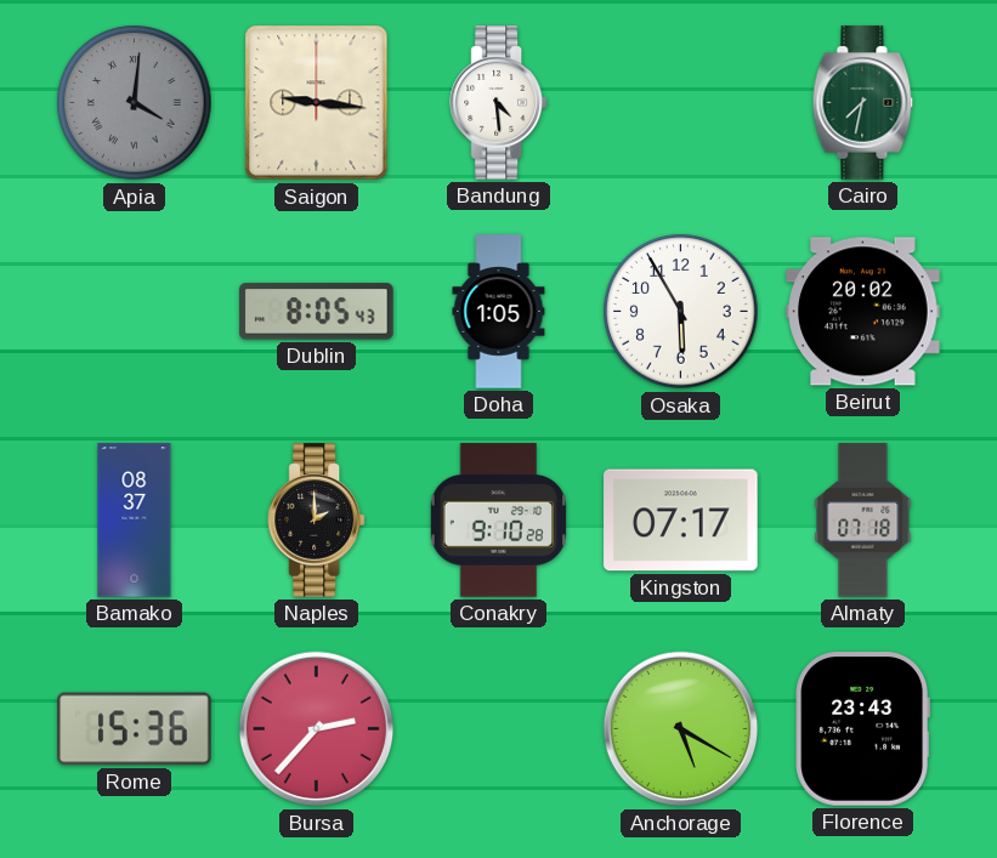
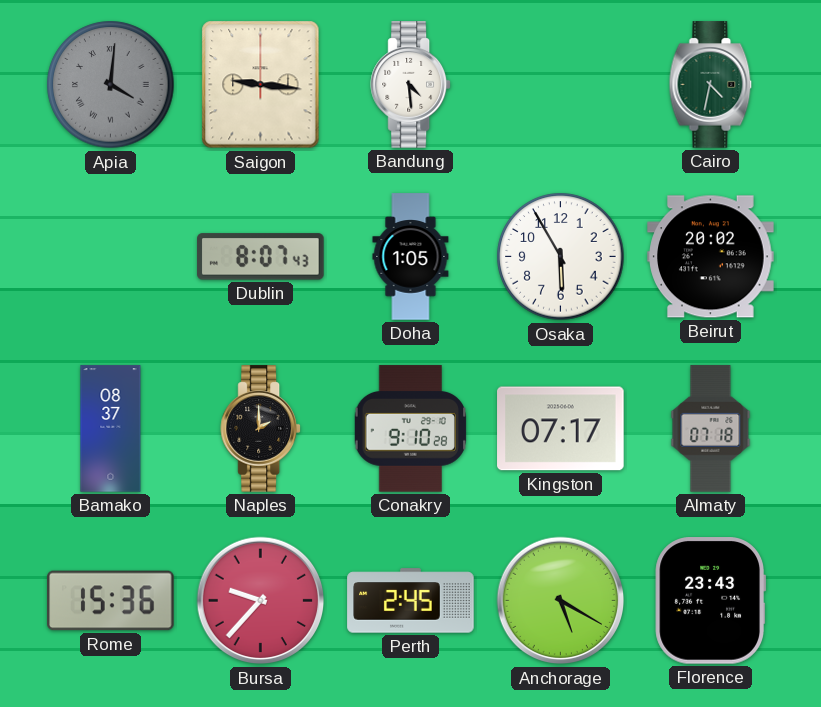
Cairo: 7:32 -> 4:32
Dublin: 8:05 -> 8:07
Bursa: 2:37 -> 9:37
Perth: none -> 2:45
